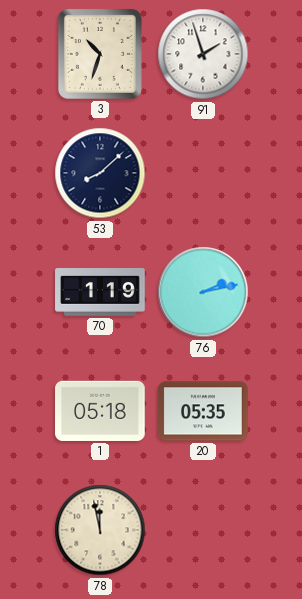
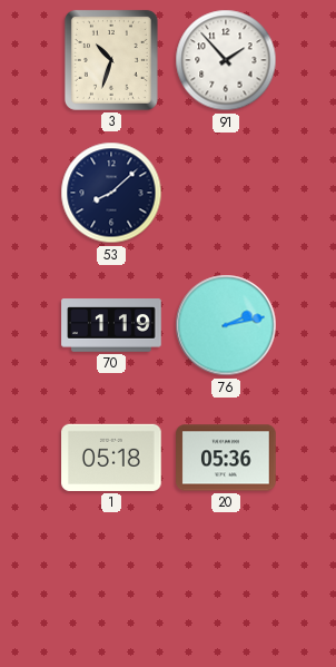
91: 1:57 -> 1:53
20: 05:35 -> 05:36
78: 11:58 -> none
